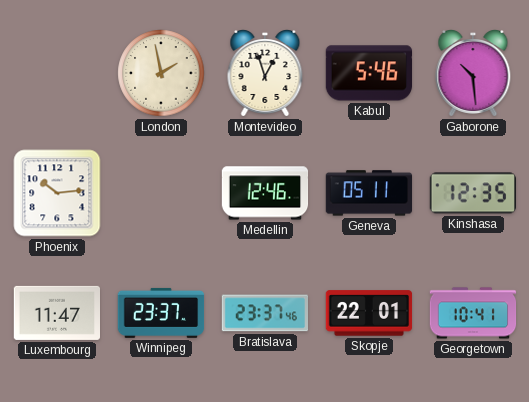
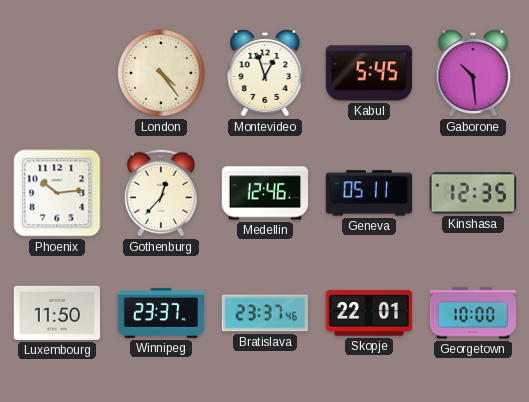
London: 1:58 -> 4:24
Kabul: 5:46 -> 5:45
Gothenburg: none -> 12:37
Luxembourg: 11:47 -> 11:50
Georgetown: 10:41 -> 10:00
